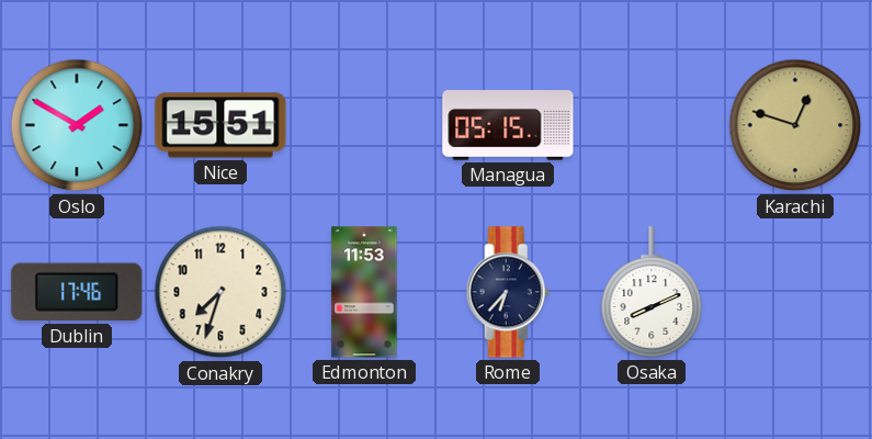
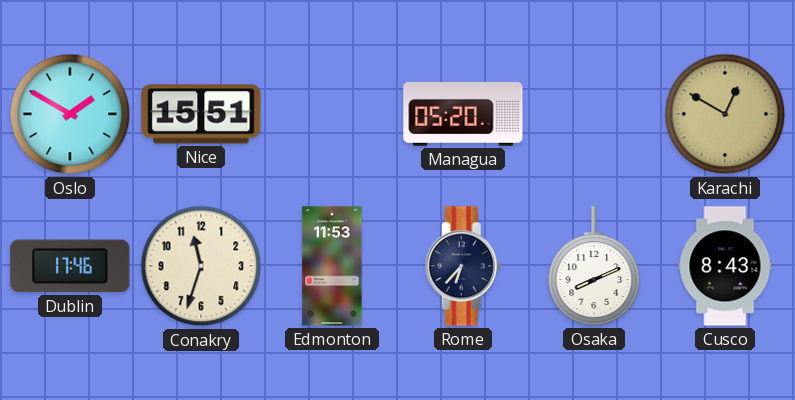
Managua: 05:15 -> 05:20
Karachi: 12:48 -> 12:50
Conakry: 7:33 -> 11:33
Cusco: none -> 8:43
